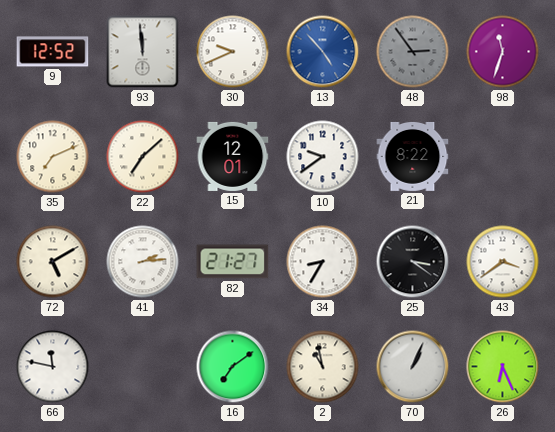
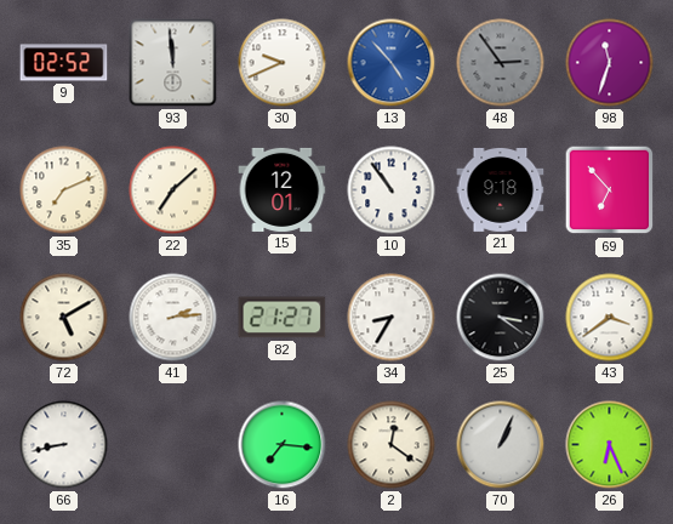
9: 12:52 -> 02:52
10: 9:39 -> 10:54
21: 8:22 -> 9:18
69: none -> 6:53
66: 11:47 -> 8:43
16: 7:09 -> 7:16
2: 10:58 -> 12:21
